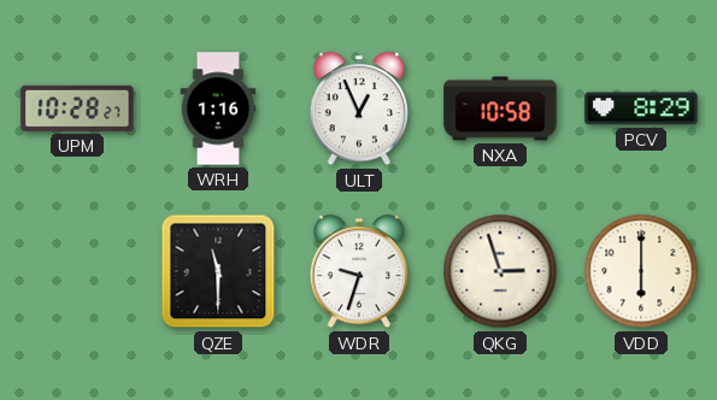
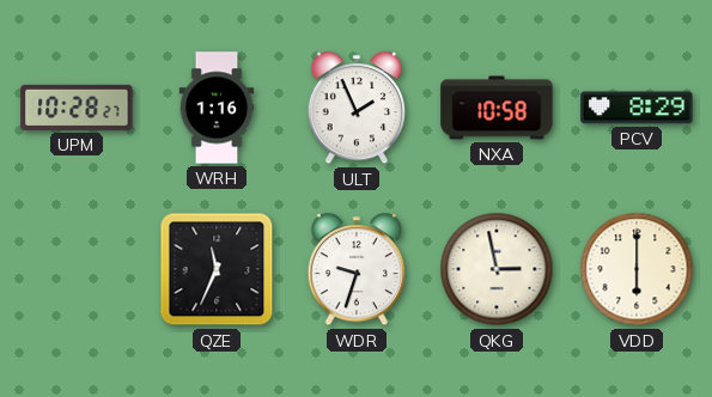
ULT: 12:56 -> 1:56
QZE: 11:30 -> 11:34
QKG: 2:57 -> 2:58
